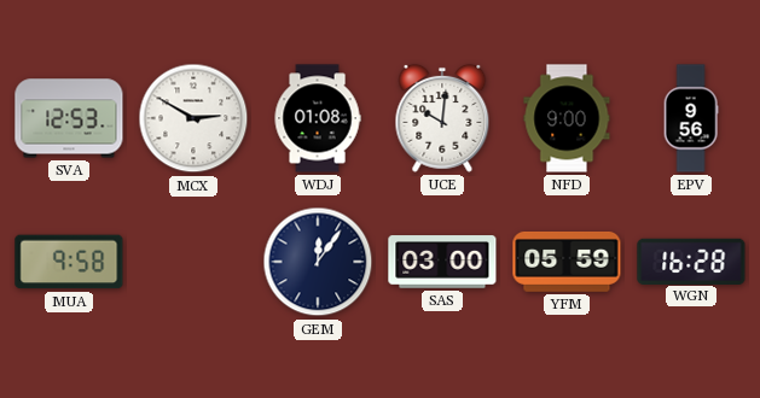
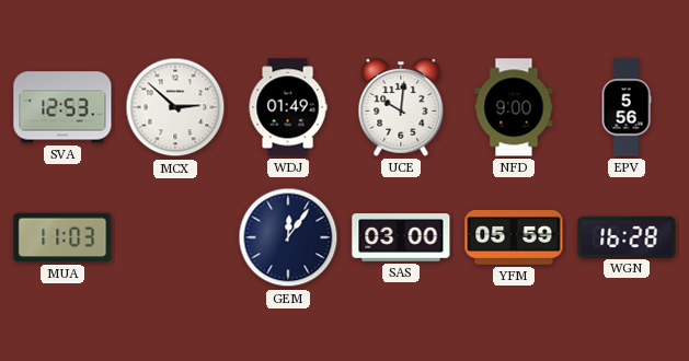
MCX: 2:50 -> 2:52
WDJ: 01:08 -> 01:49
EPV: 9:56 -> 5:56
MUA: 9:58 -> 11:03
